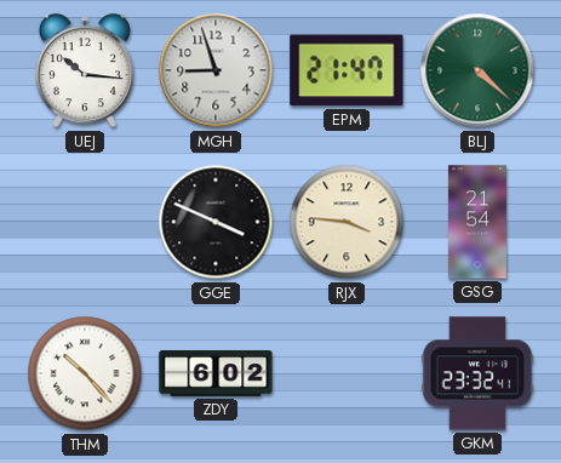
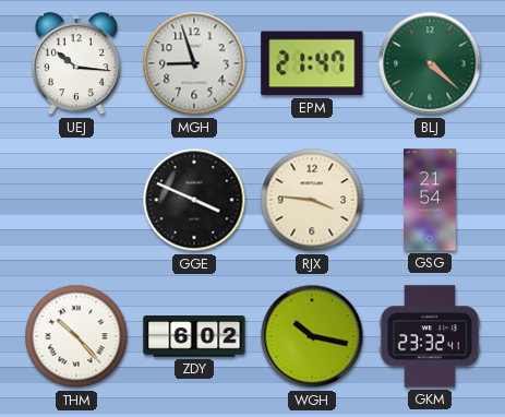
WGH: none -> 10:17
